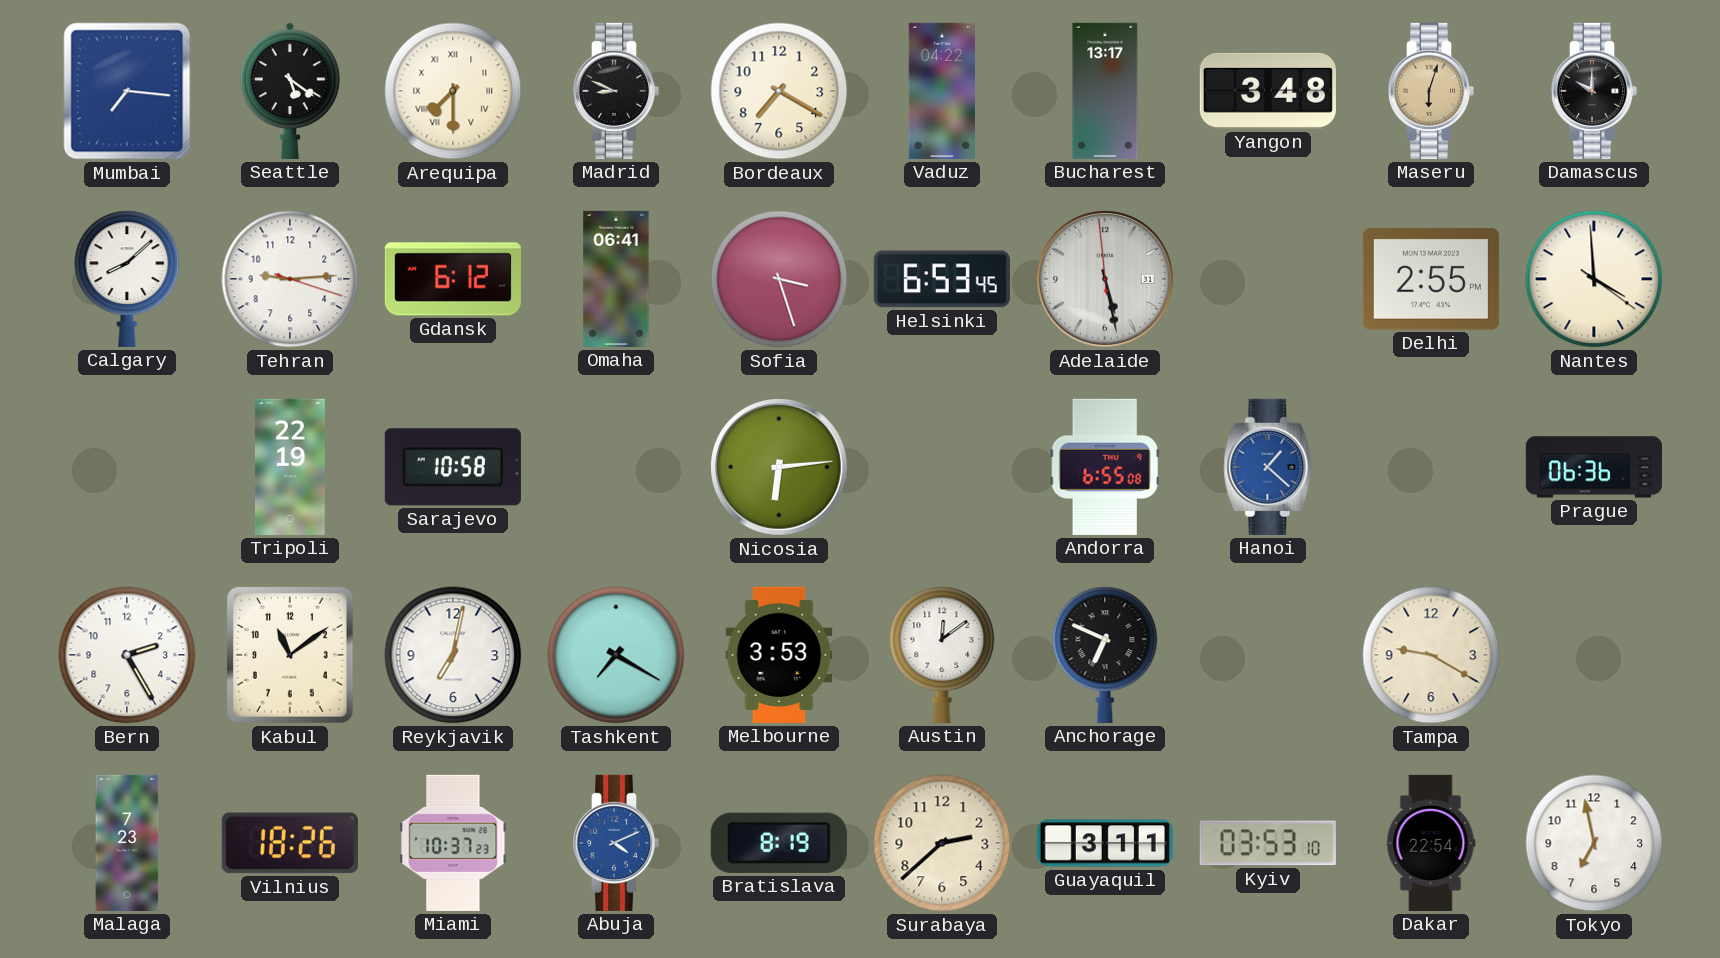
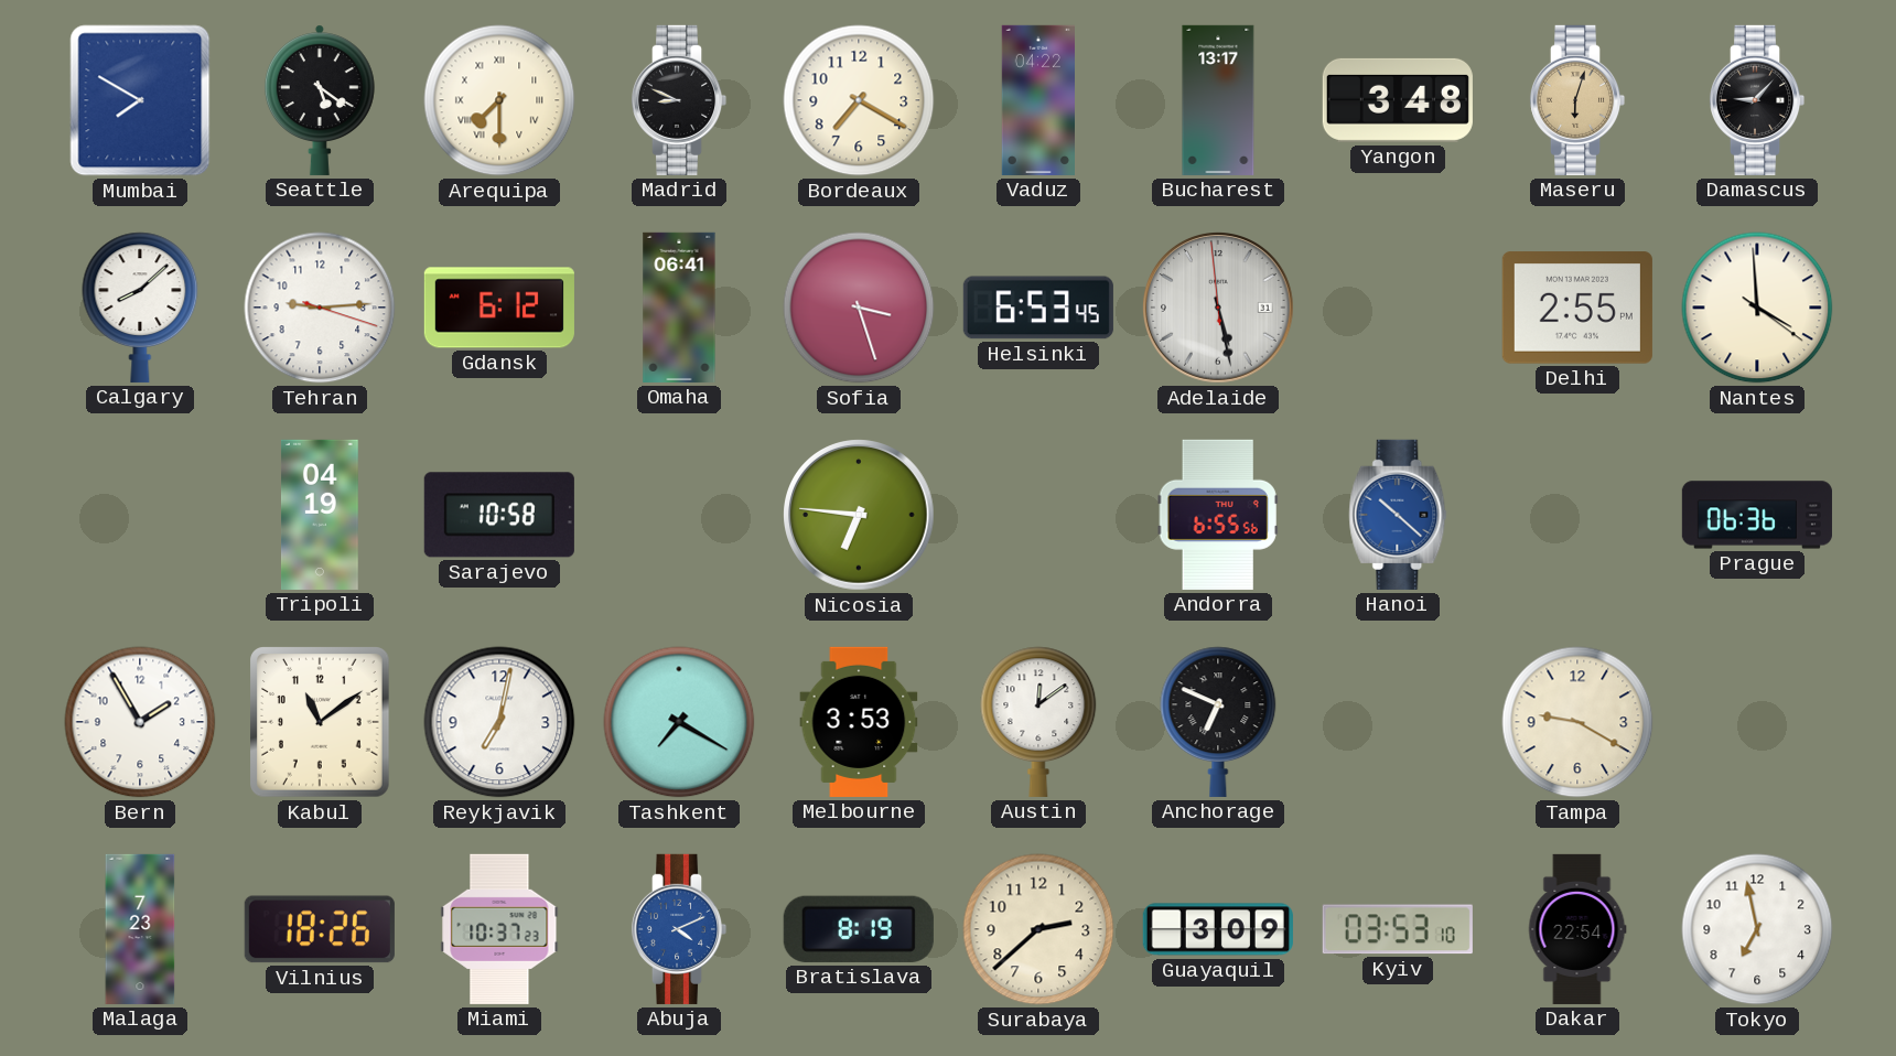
Mumbai: 7:16 -> 7:50
Damascus: 10:00 -> 9:07
Tripoli: 22:19 -> 04:19
Nicosia: 6:14 -> 6:46
Andorra: 6:55:08 -> 6:55:56
Hanoi: 1:22 -> 10:22
Bern: 2:25 -> 1:55
Guayaquil: 3:11 -> 3:09
